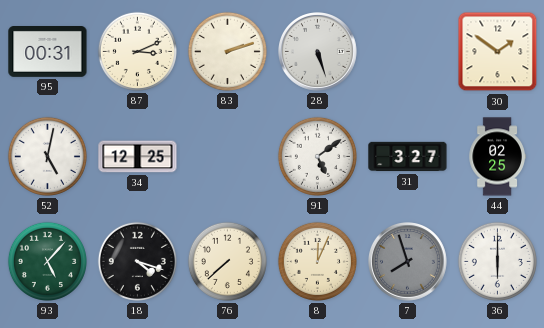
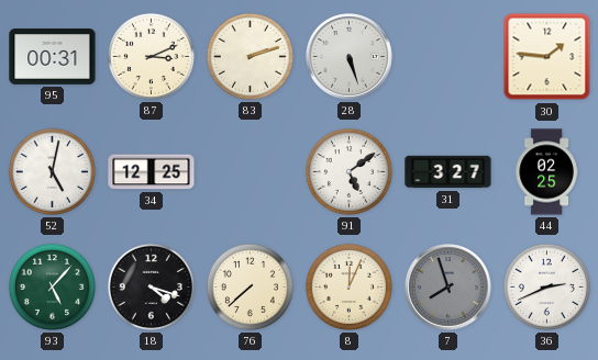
30: 1:51 -> 1:46
36: 6:00 -> 2:41
